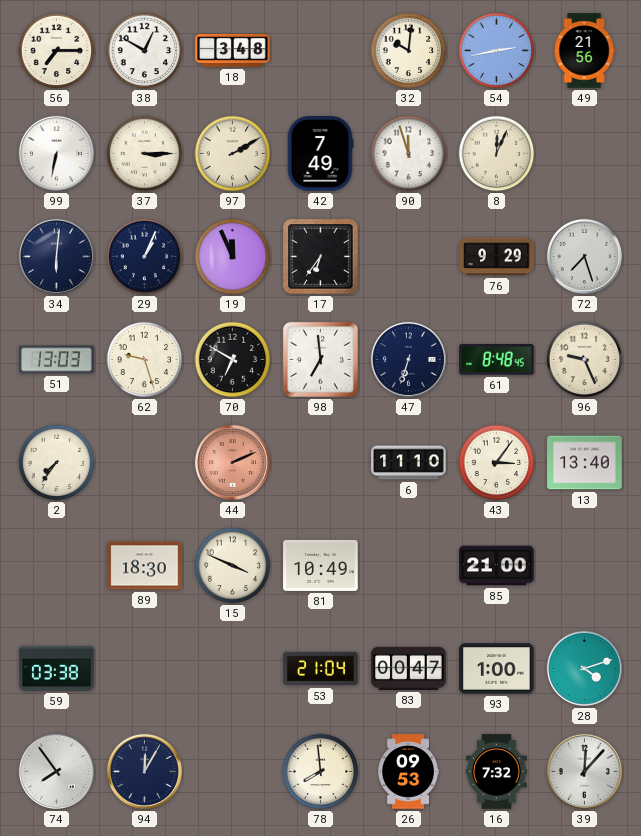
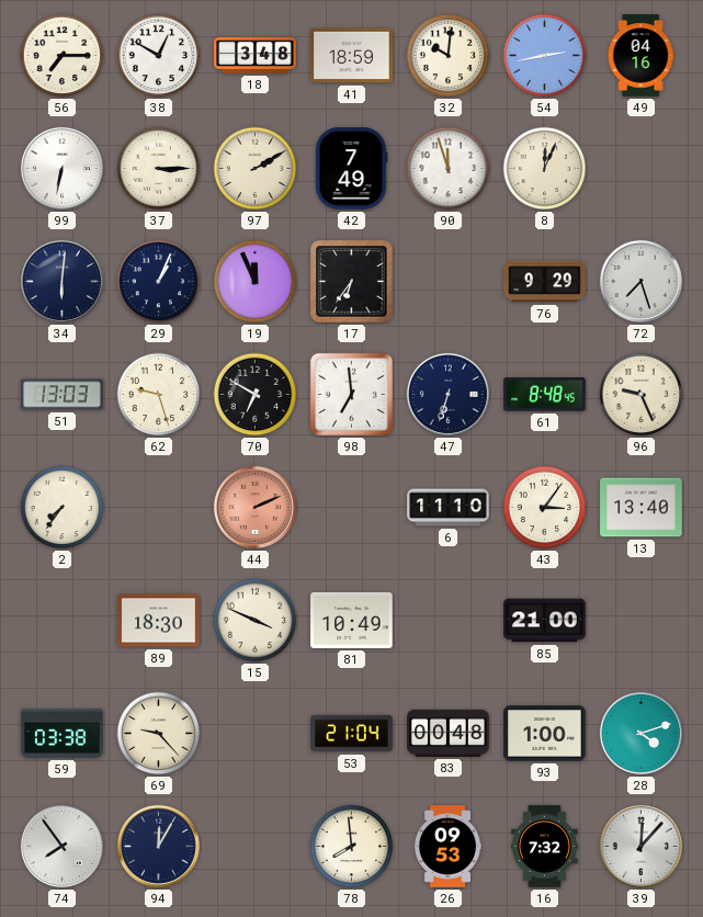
41: none -> 18:59
49: 21:56 -> 04:16
69: none -> 9:23
83: 00:47 -> 00:48
